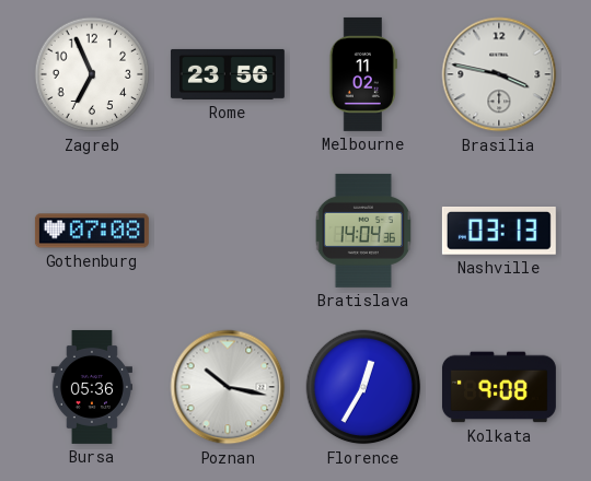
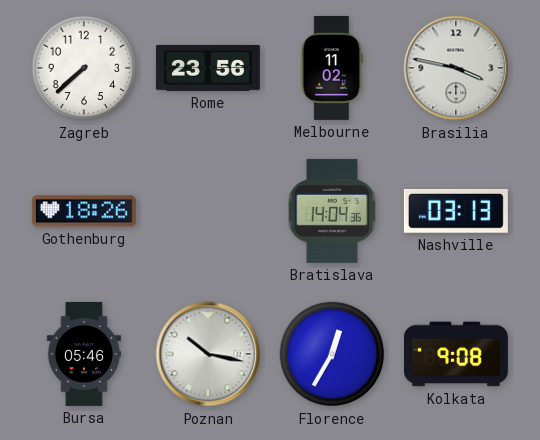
Zagreb: 6:56 -> 7:38
Gothenburg: 07:08 -> 18:26
Bursa: 05:36 -> 05:46
